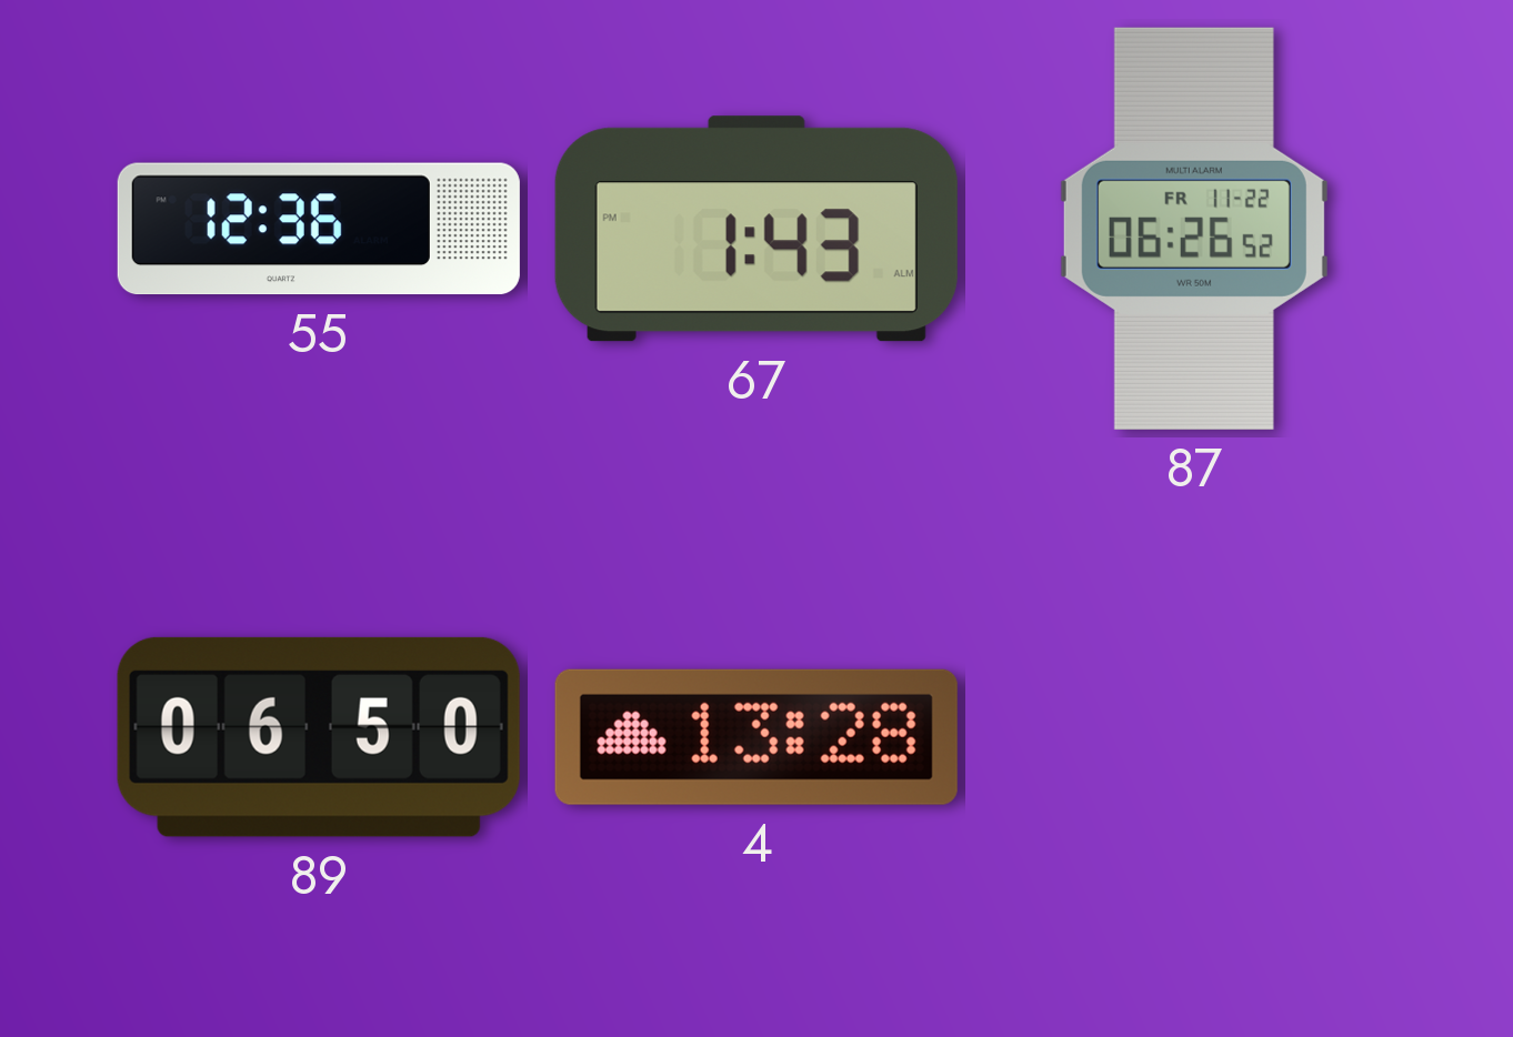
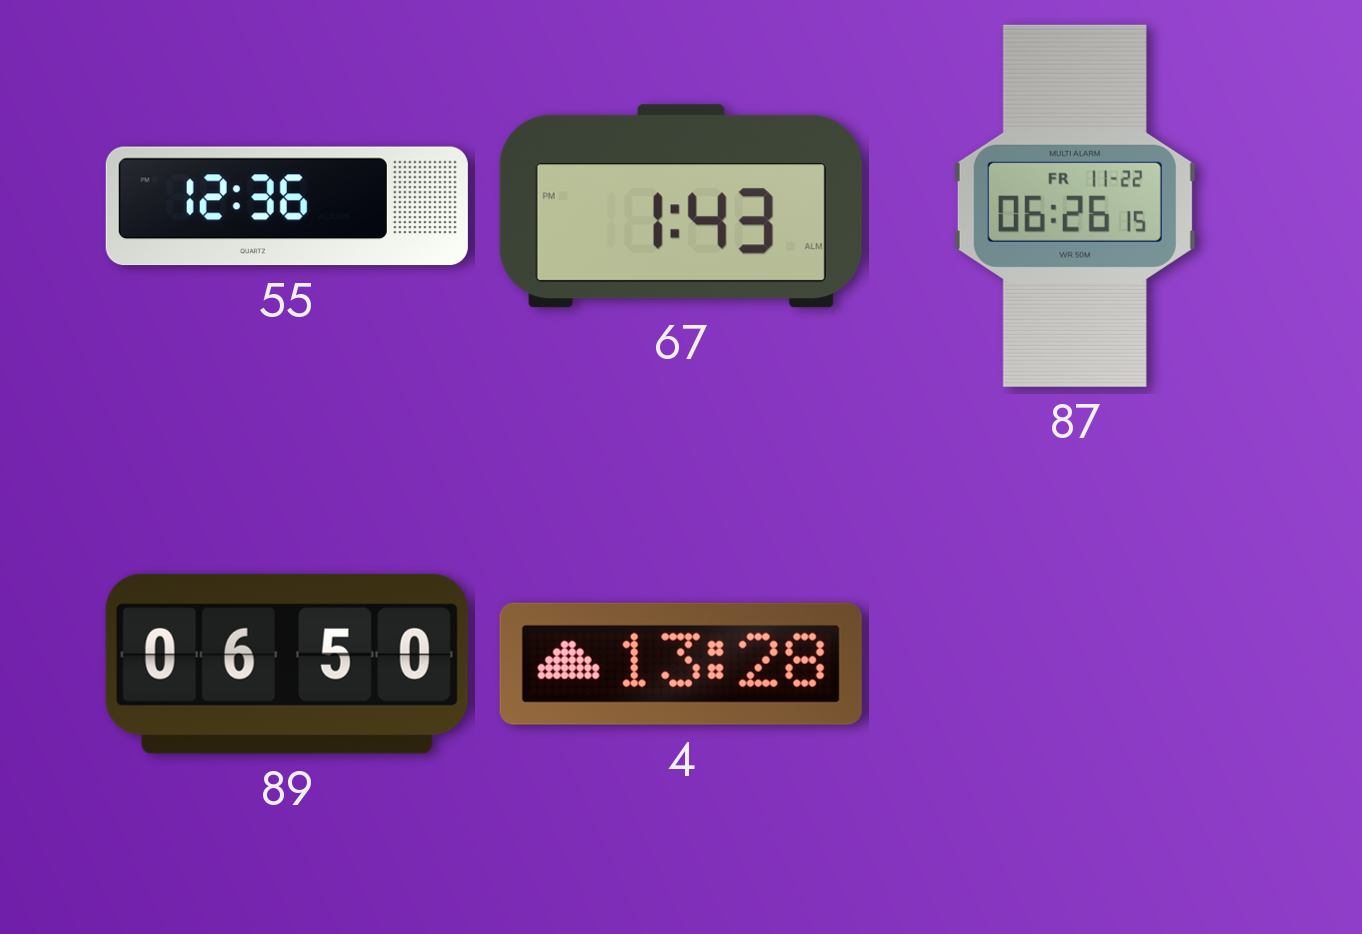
87: 06:26:52 -> 06:26:15
